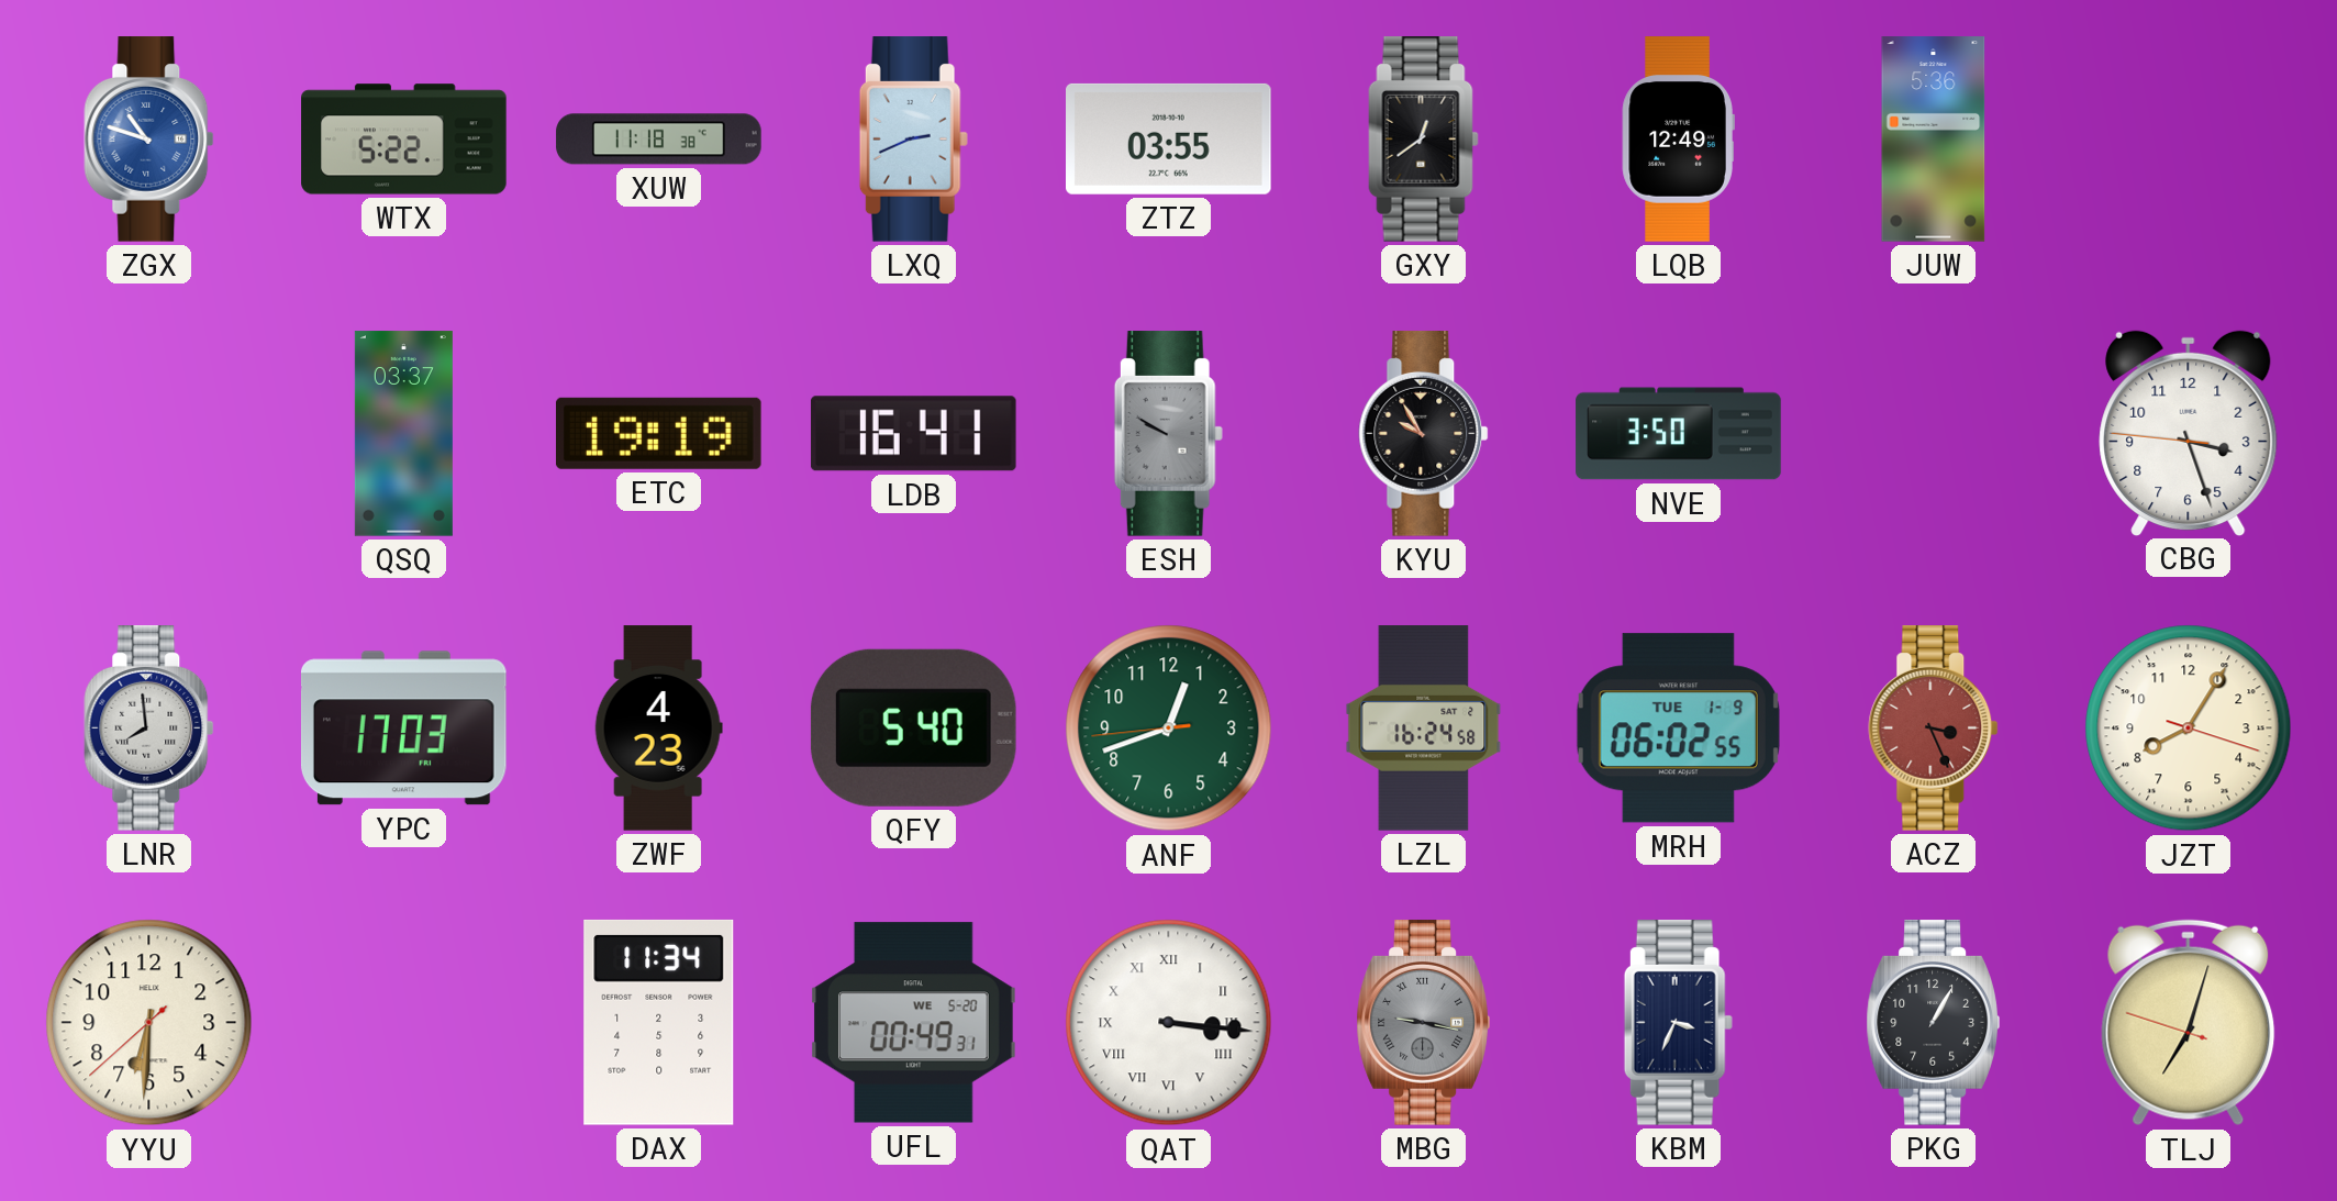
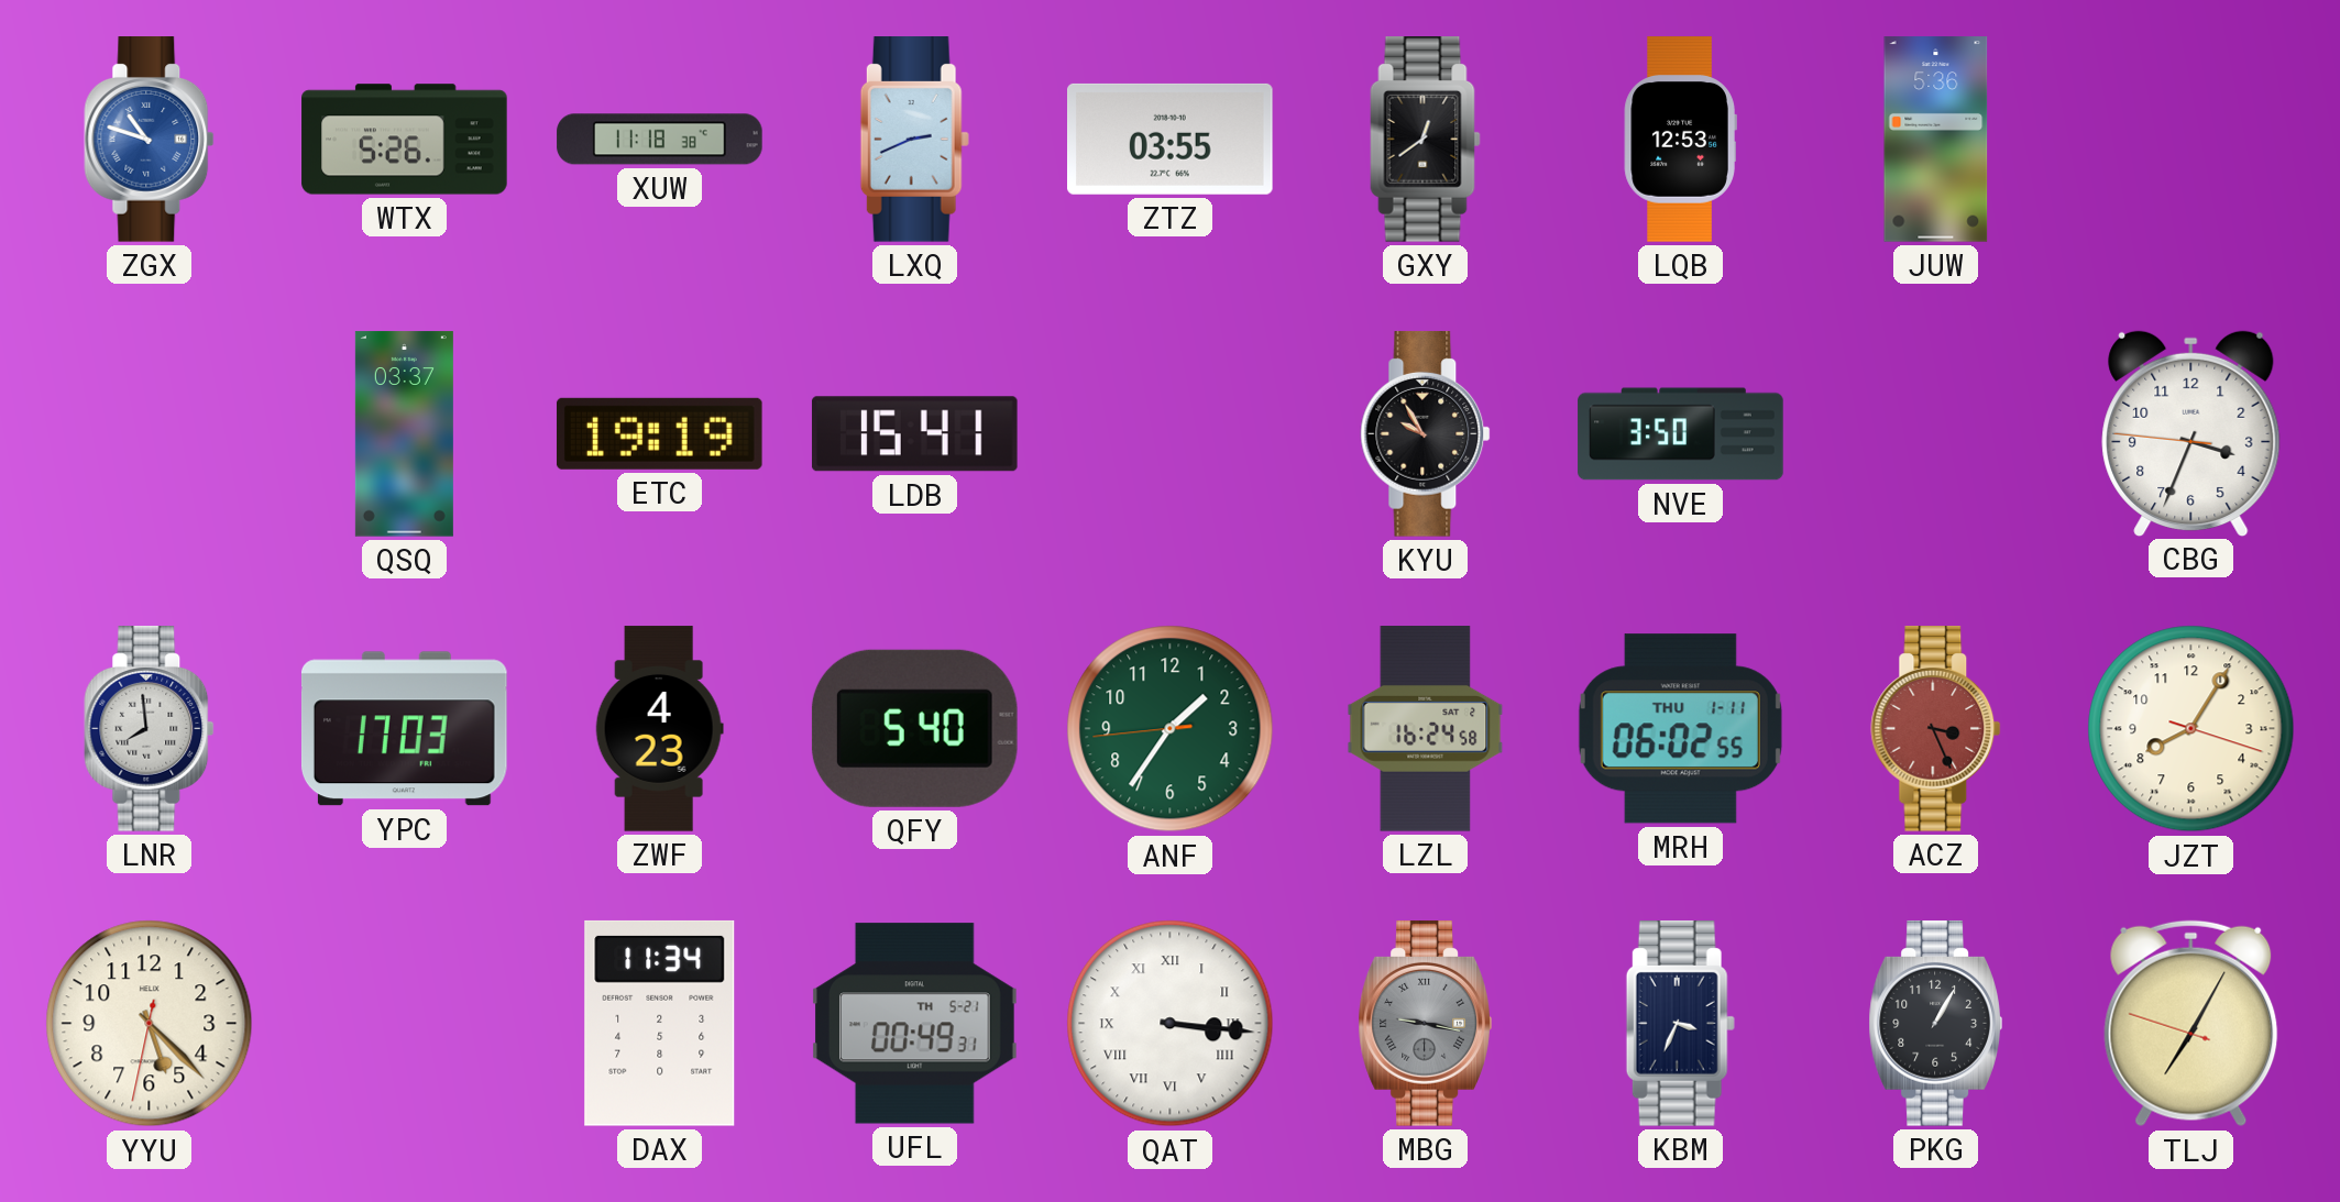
WTX: 5:22 -> 5:26
LQB: 12:49 -> 12:53
LDB: 16:41 -> 15:41
ESH: 9:50 -> none
CBG: 3:26 -> 3:33
ANF: 12:41 -> 1:35
MRH date: TUE 1-9 -> THU 1-11
YYU: 6:30 -> 5:22
UFL date: WE 5-20 -> TH 5-21
TLJ: 7:02 -> 7:04
